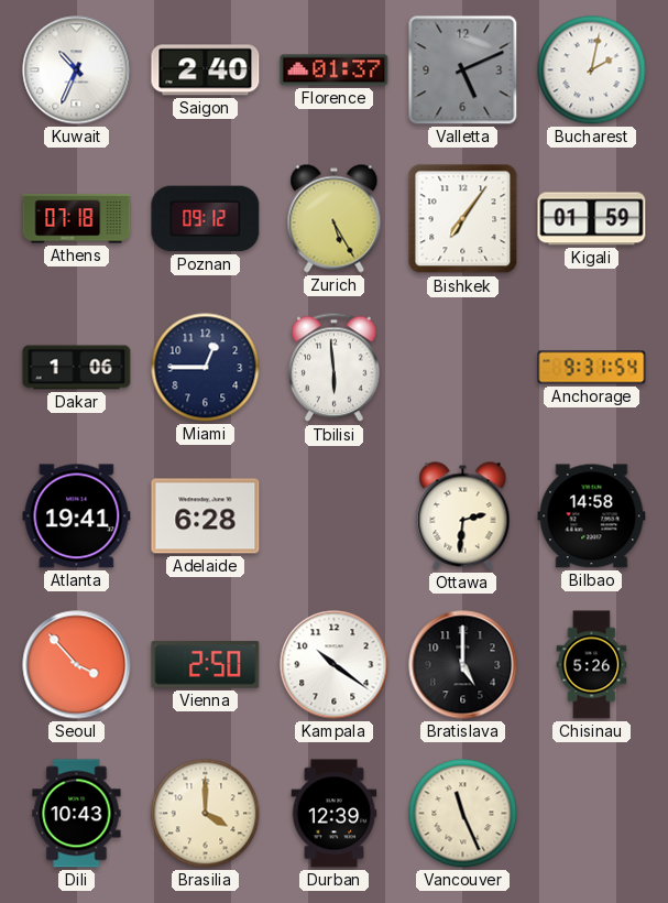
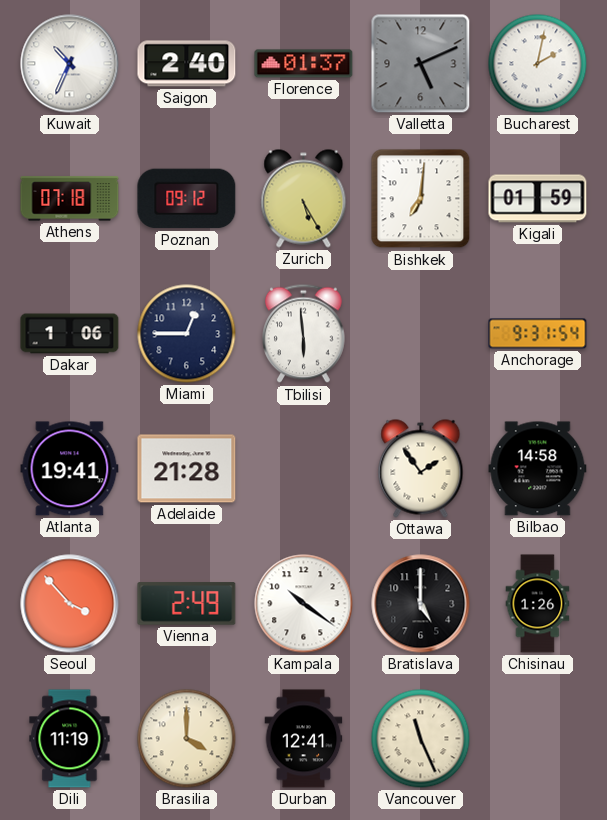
Bishkek: 7:06 -> 7:01
Adelaide: 6:28 -> 21:28
Ottawa: 2:31 -> 1:54
Vienna: 2:50 -> 2:49
Chisinau: 5:26 -> 1:26
Dili: 10:43 -> 11:19
Durban: 12:39 -> 12:41
